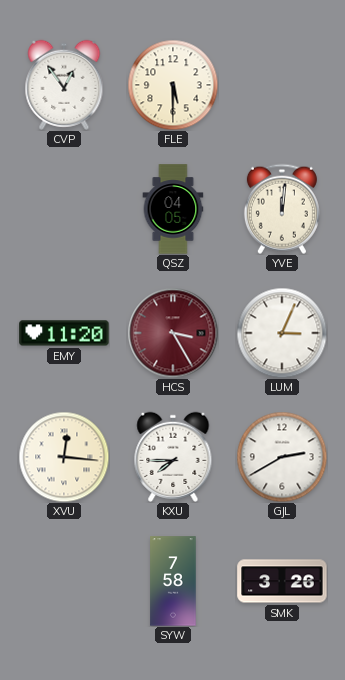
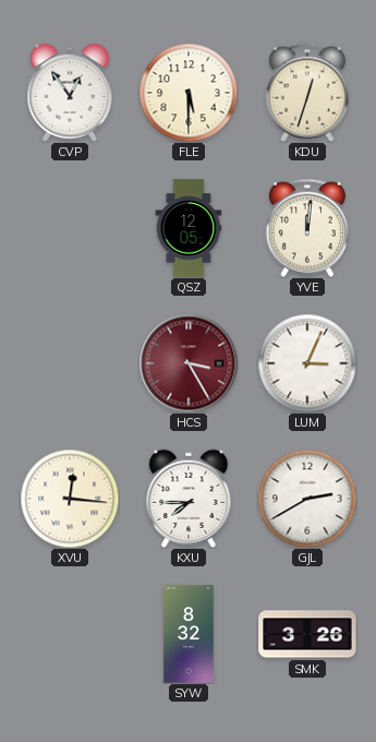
KDU: none -> 12:33
QSZ: 04:05 -> 12:05
EMY: 11:20 -> none
SYW: 7:58 -> 8:32
